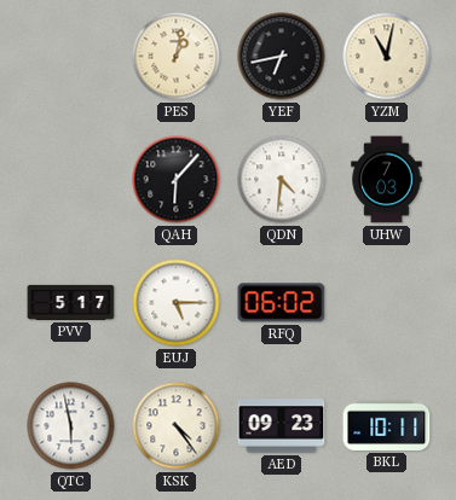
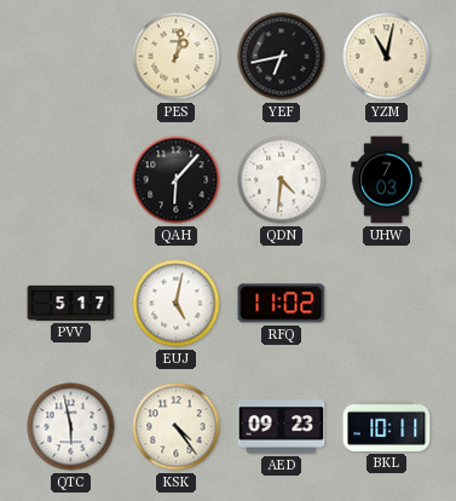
EUJ: 5:15 -> 5:02
RFQ: 06:02 -> 11:02
